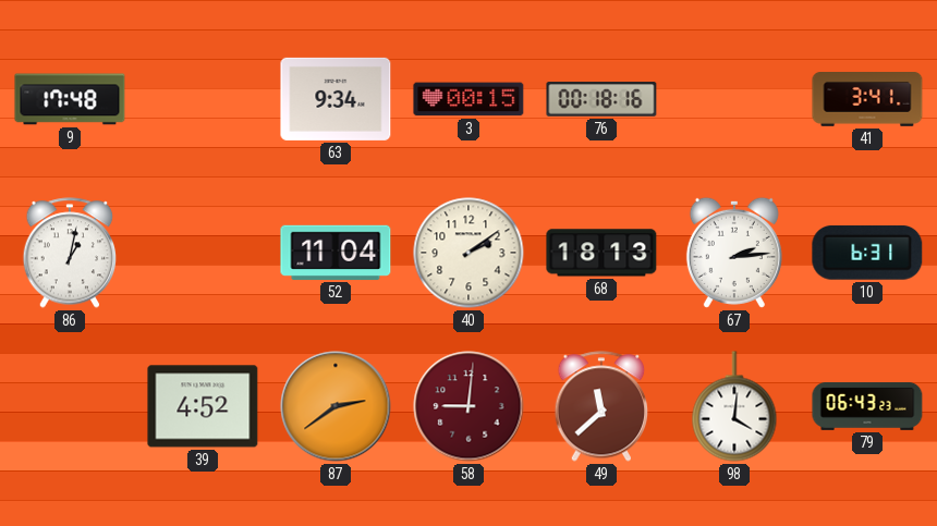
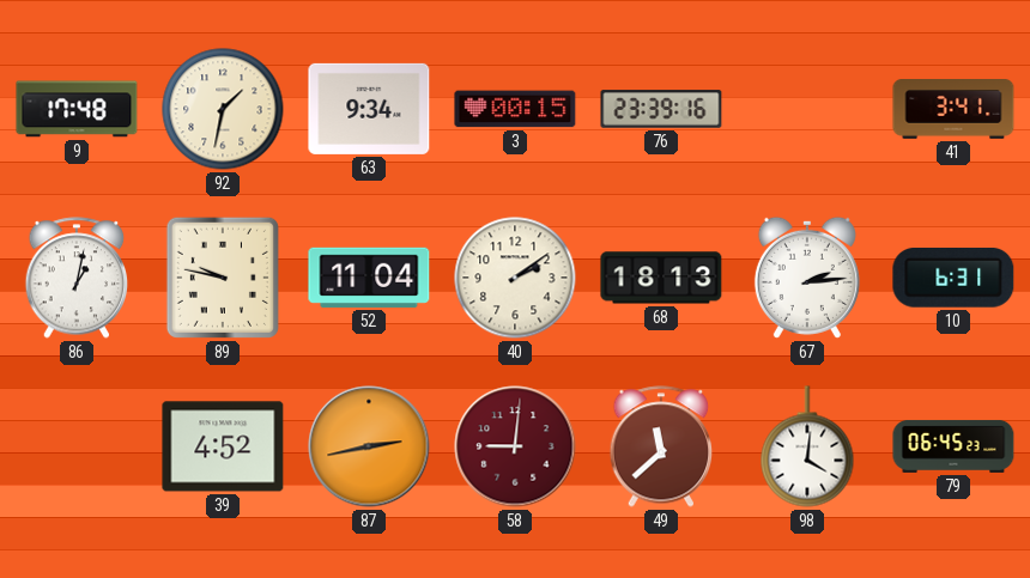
92: none -> 1:32
76: 00:18 -> 23:39
89: none -> 9:47
87: 2:39 -> 2:43
79: 06:43 -> 06:45
